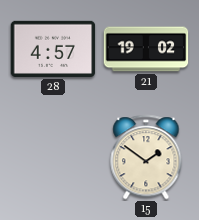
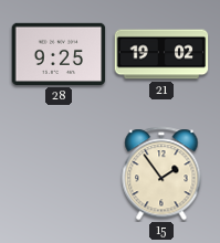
28: 4:57 -> 9:25
15: 1:51 -> 1:54
